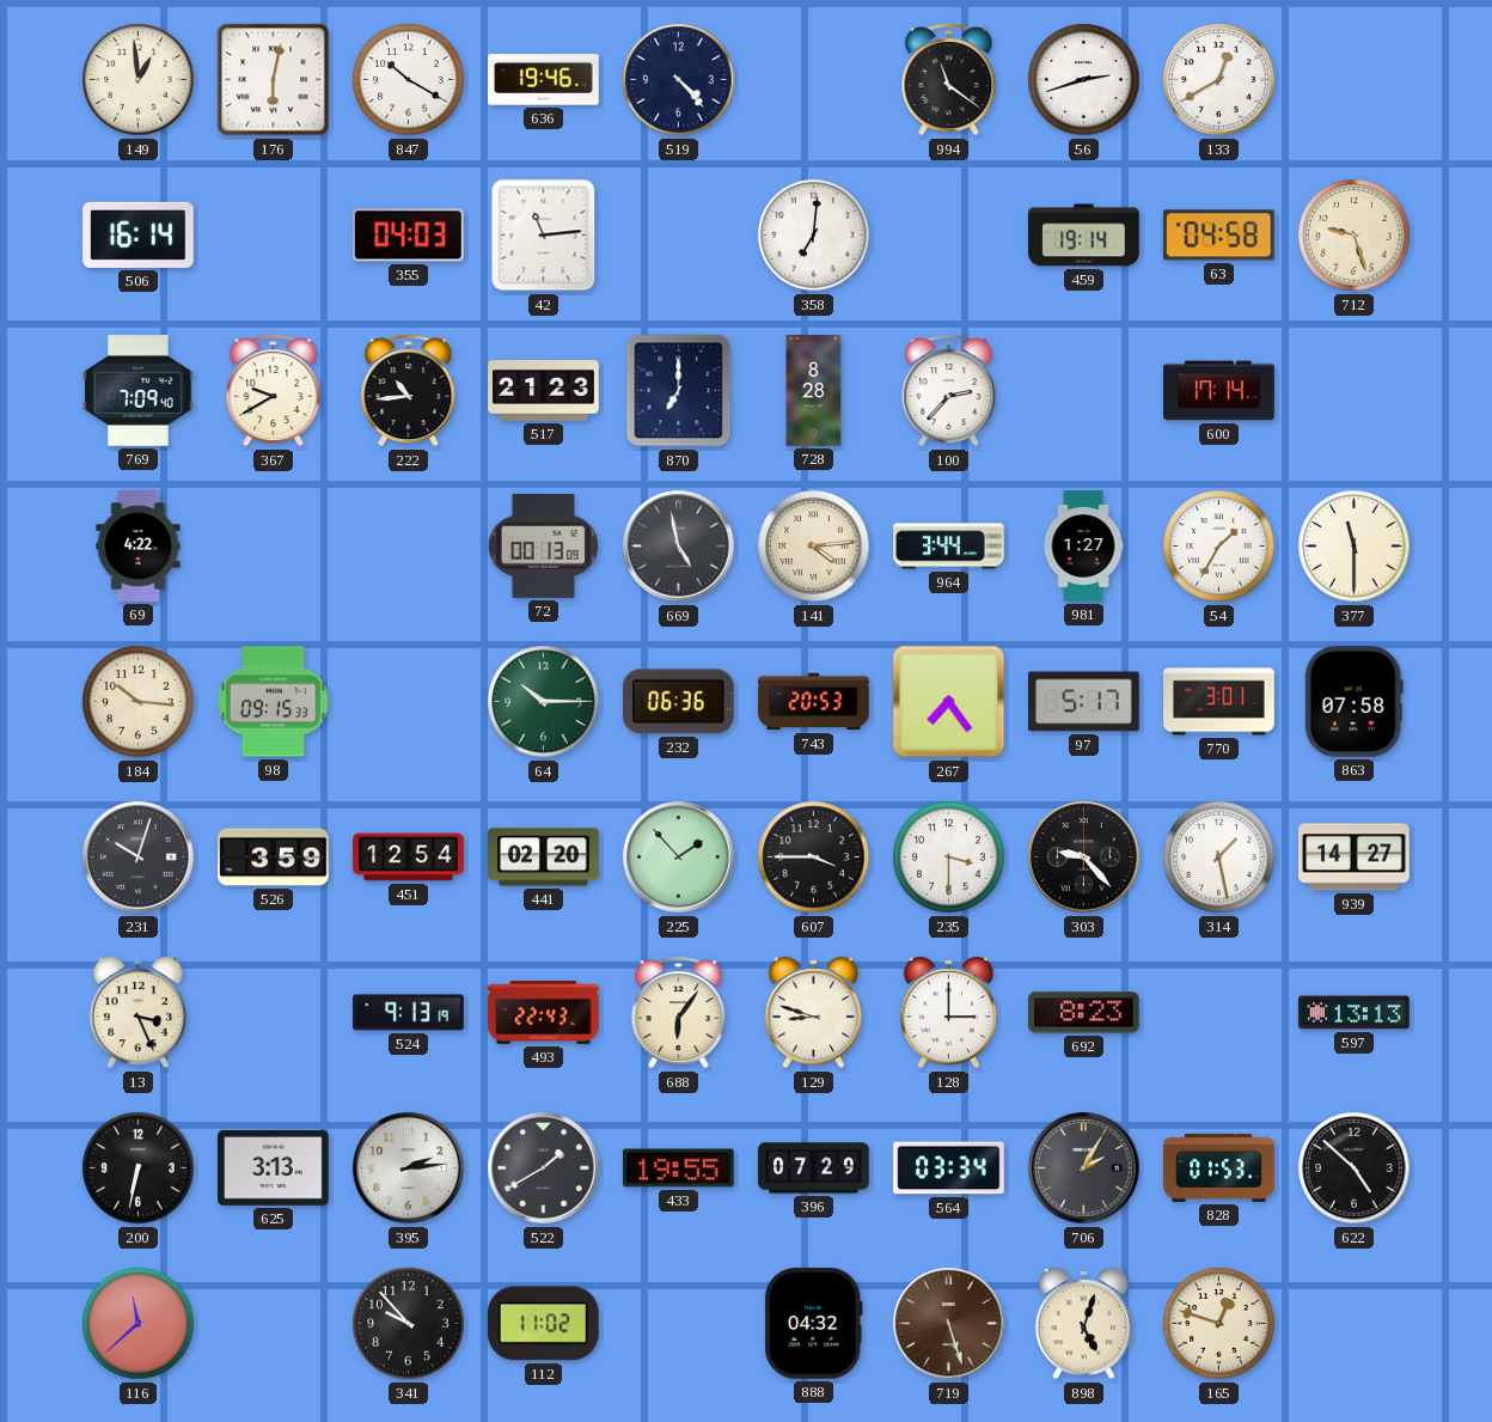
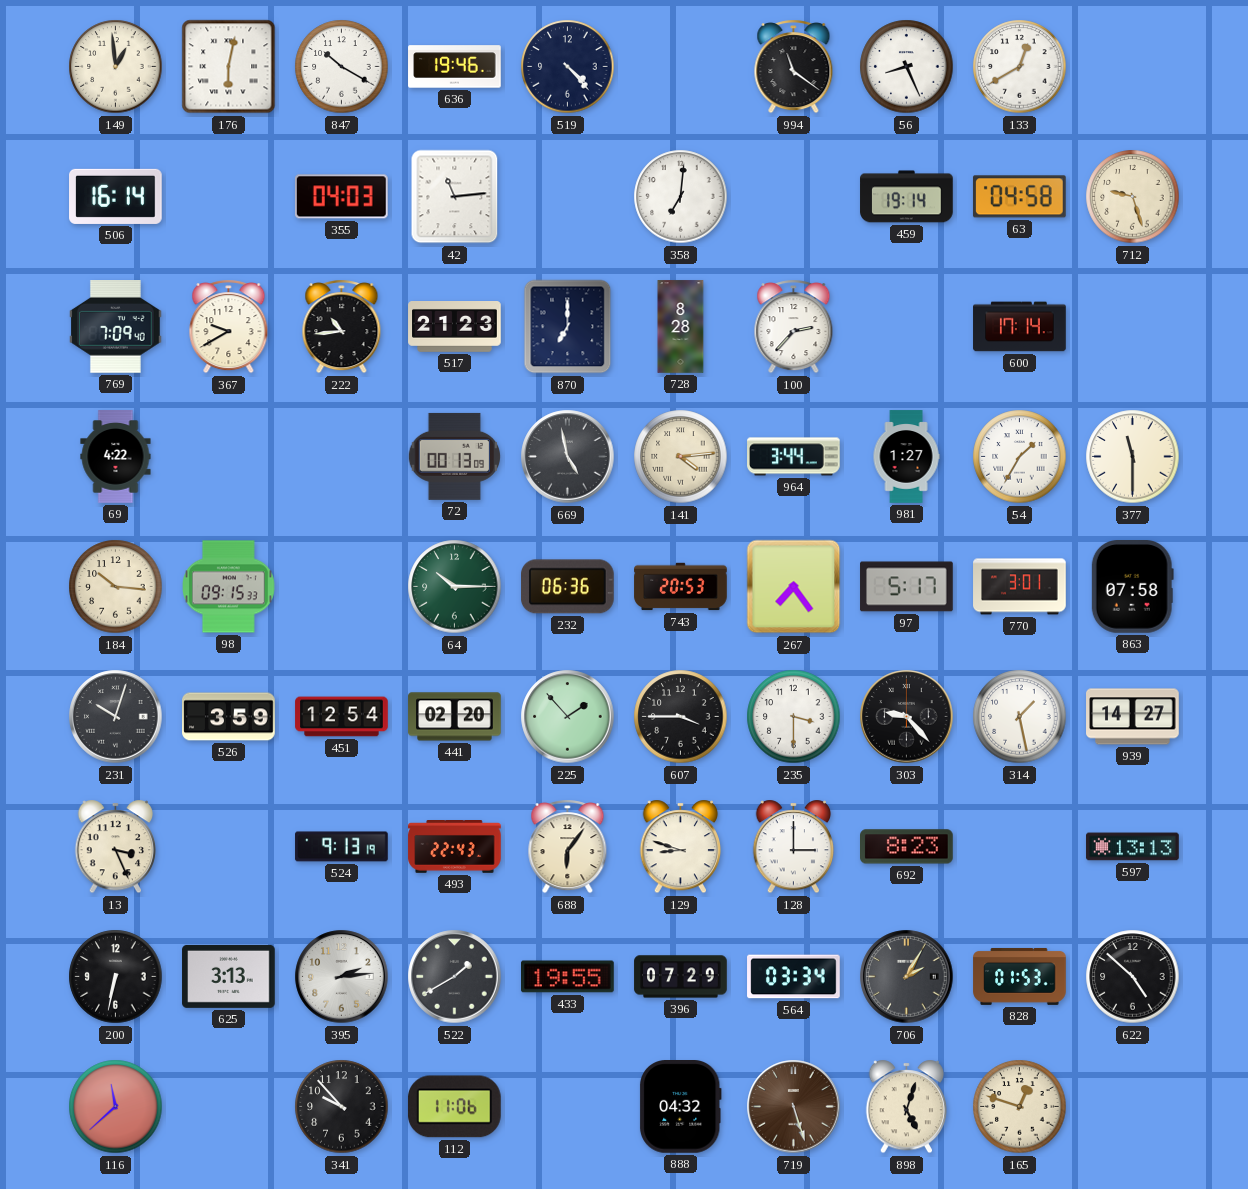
56: 2:42 -> 8:26
112: 11:02 -> 11:06
